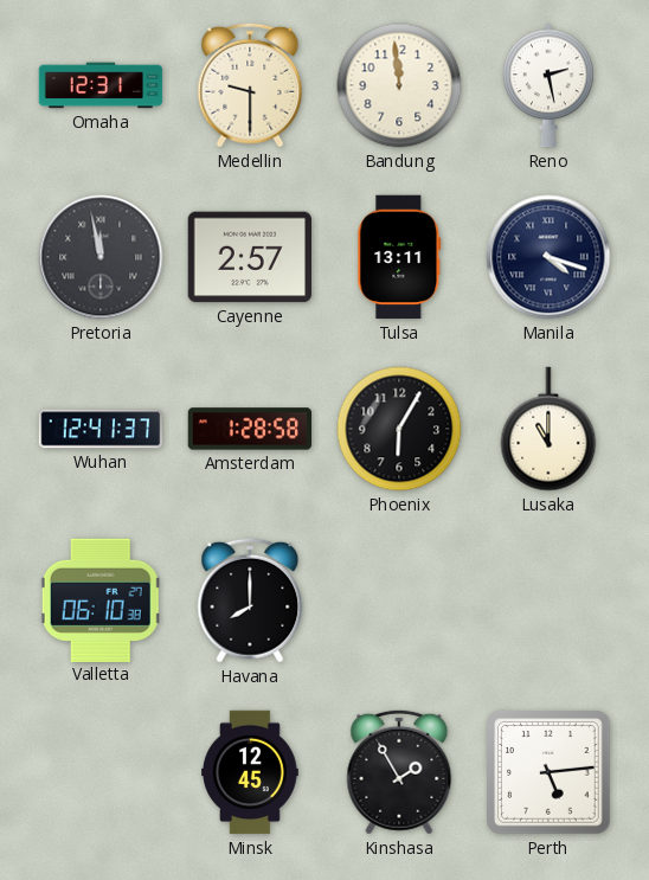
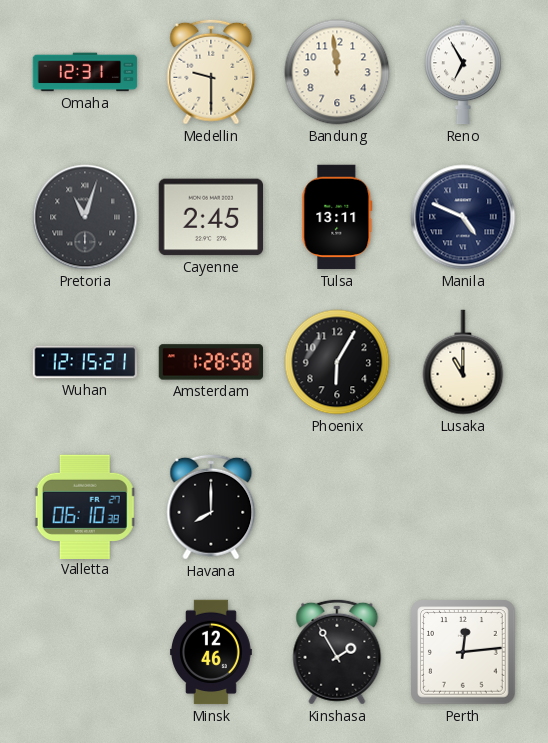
Reno: 2:28 -> 6:55
Pretoria: 11:58 -> 11:03
Cayenne: 2:57 -> 2:45
Manila: 4:18 -> 4:49
Wuhan: 12:41 -> 12:15
Minsk: 12:45 -> 12:46
Perth: 5:14 -> 12:14
